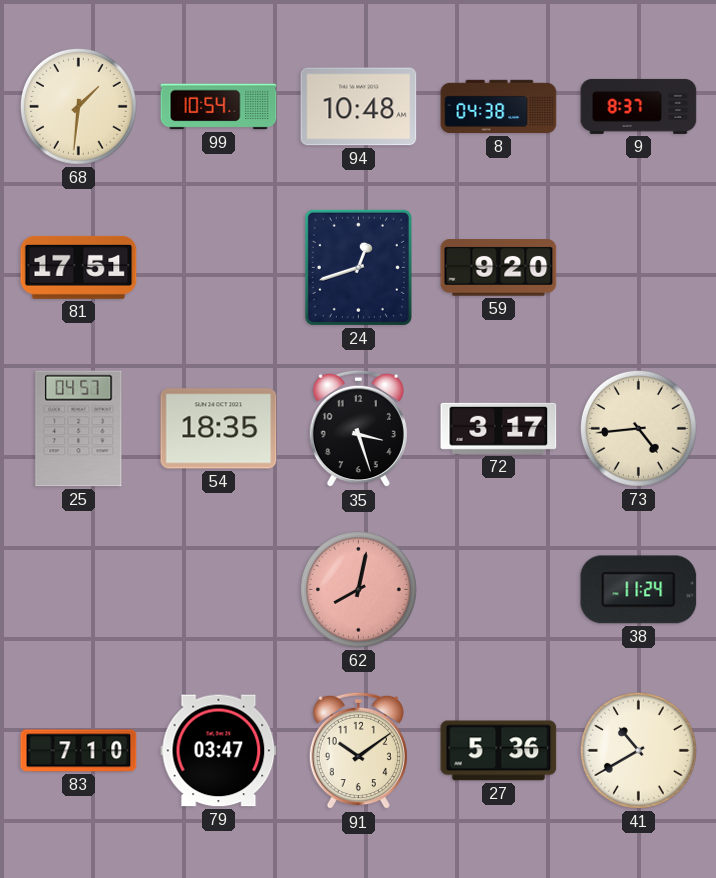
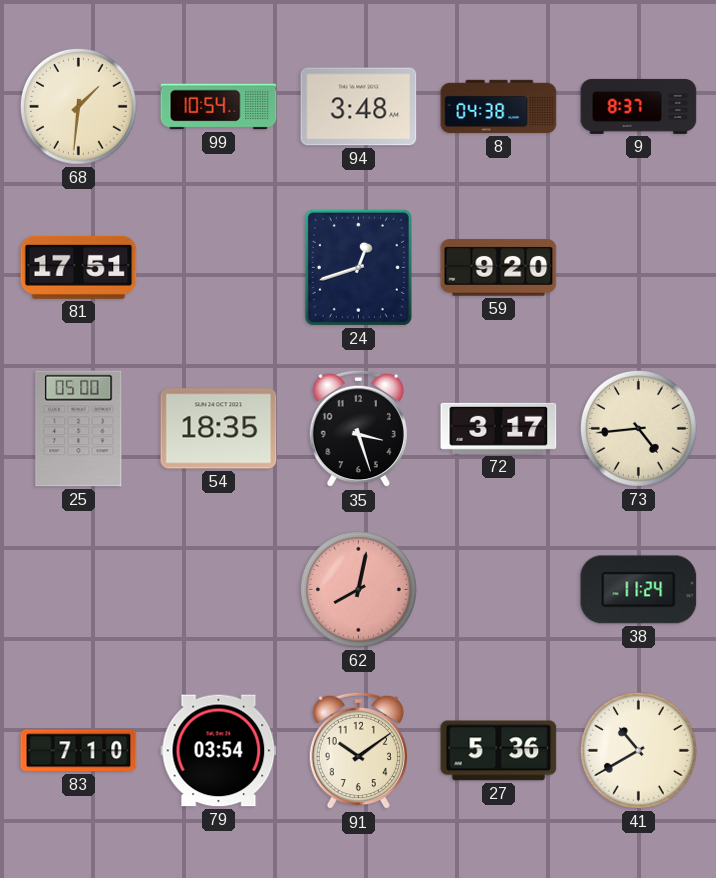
94: 10:48 -> 3:48
25: 04:57 -> 05:00
79: 03:47 -> 03:54
